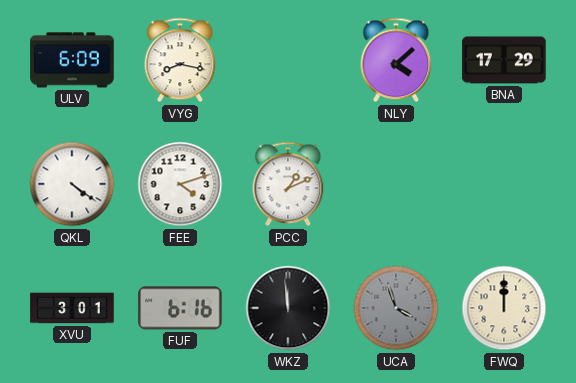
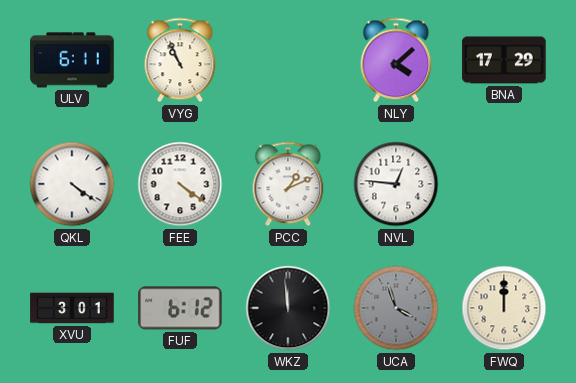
ULV: 6:09 -> 6:11
VYG: 8:17 -> 10:56
FEE: 4:12 -> 4:21
NVL: none -> 12:46
FUF: 6:16 -> 6:12
